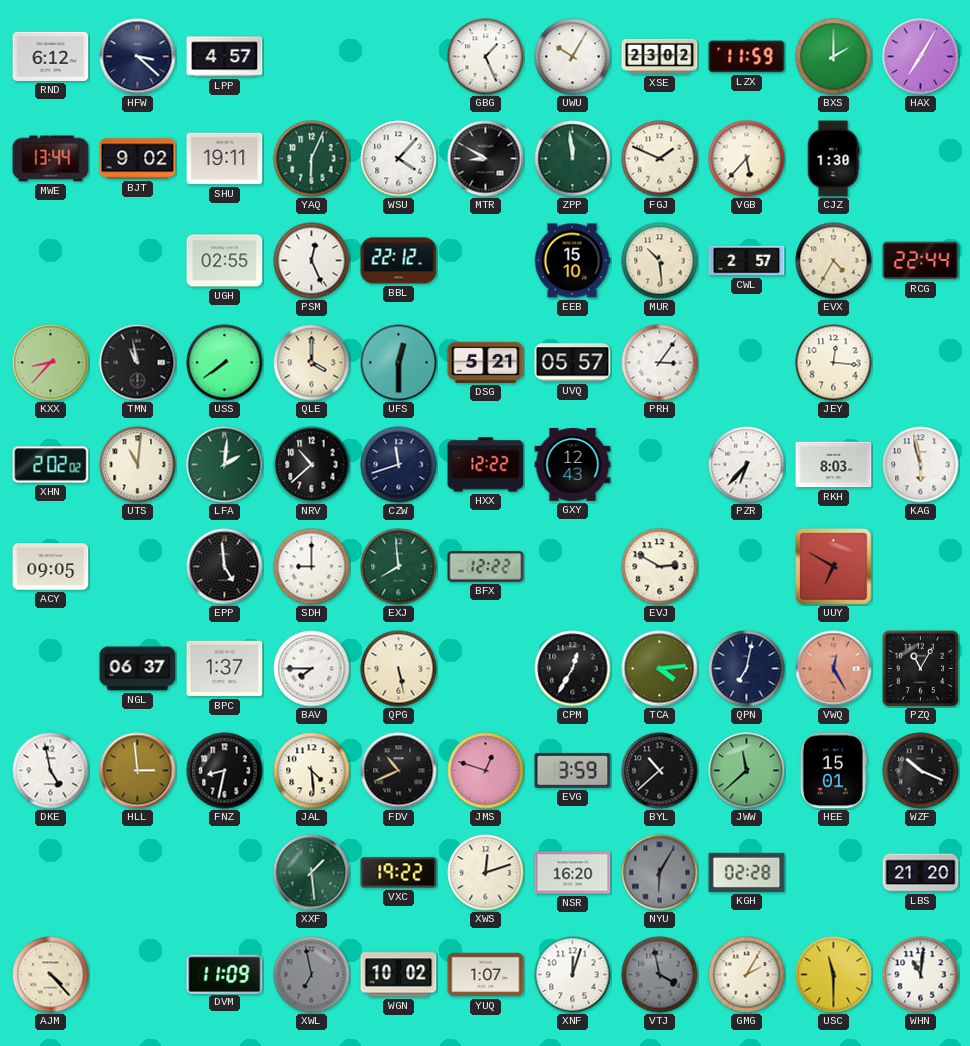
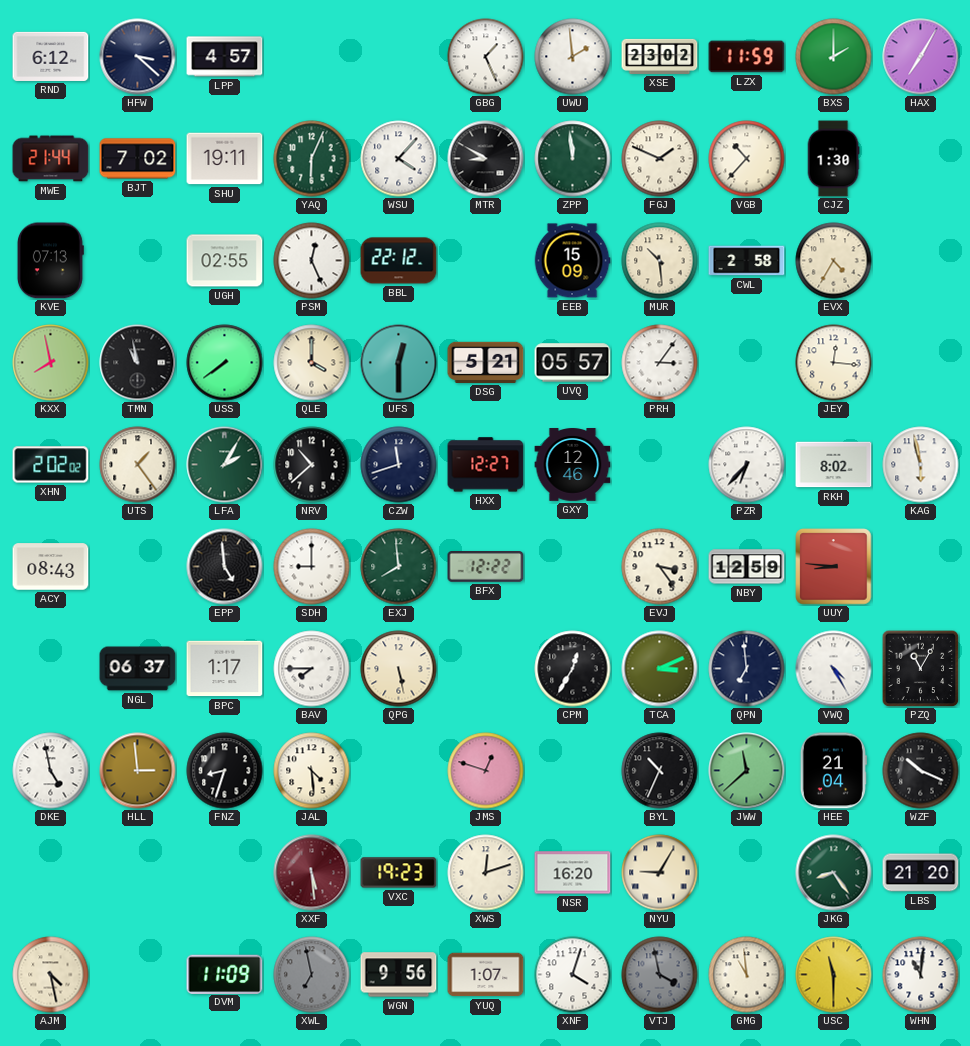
UWU: 10:05 -> 1:59
MWE: 13:44 -> 21:44
BJT: 9:02 -> 7:02
VGB: 5:37 -> 10:37
KVE: none -> 07:13
EEB: 15:10 -> 15:09
CWL: 2:57 -> 2:58
RCG: 22:44 -> none
KXX: 8:37 -> 7:58
UTS: 11:01 -> 1:24
LFA: 2:01 -> 2:05
HXX: 12:22 -> 12:27
GXY: 12:43 -> 12:46
RKH: 8:03 -> 8:02
ACY: 09:05 -> 08:43
EVJ: 2:50 -> 3:24
NBY: none -> 12:59
UUY: 6:50 -> 8:46
BPC: 1:37 -> 1:17
TCA: 4:14 -> 3:11
QPN: 7:02 -> 6:59
VWQ: 12:25 -> 4:25
VWQ dial: salmon -> white
FNZ: 8:32 -> 8:33
FDV: 10:41 -> none
EVG: 3:59 -> none
BYL: 10:38 -> 10:34
HEE: 15:01 -> 21:04
XXF: 1:29 -> 5:29
XXF dial: green -> burgundy
VXC: 19:22 -> 19:23
NYU: 6:05 -> 9:05
NYU dial: grey -> cream
KGH: 02:28 -> none
JKG: none -> 8:24
AJM: 4:23 -> 4:28
WGN: 10:02 -> 9:56
XNF: 12:03 -> 4:03
GMG: 2:05 -> 10:59
